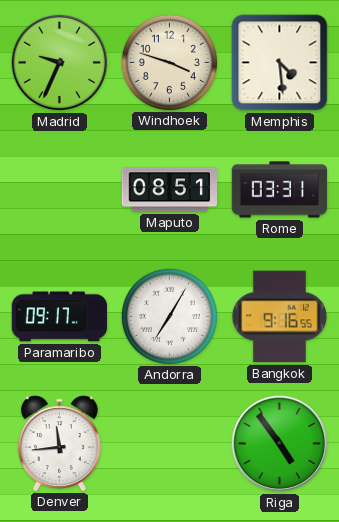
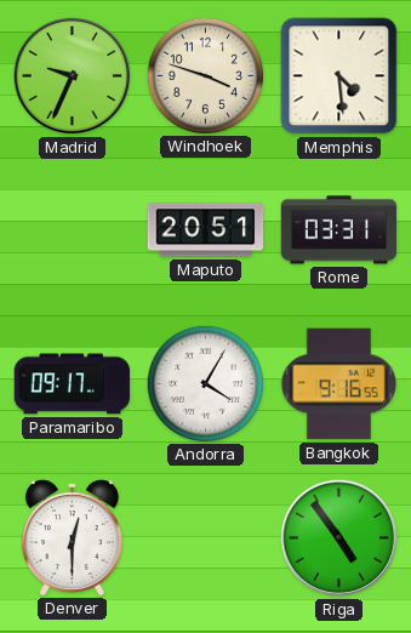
Maputo: 08:51 -> 20:51
Andorra: 7:05 -> 4:05
Denver: 11:44 -> 12:30
